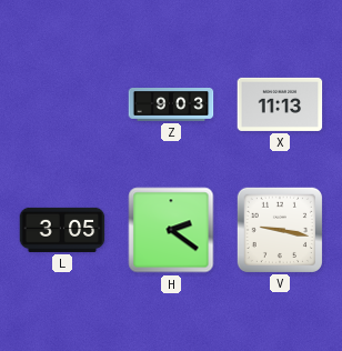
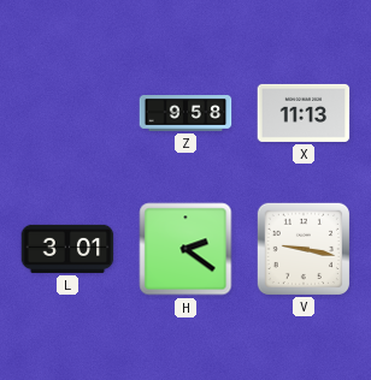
Z: 9:03 -> 9:58
L: 3:05 -> 3:01
